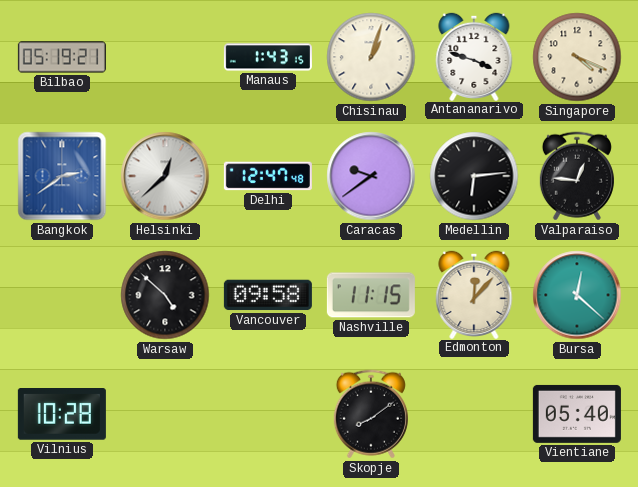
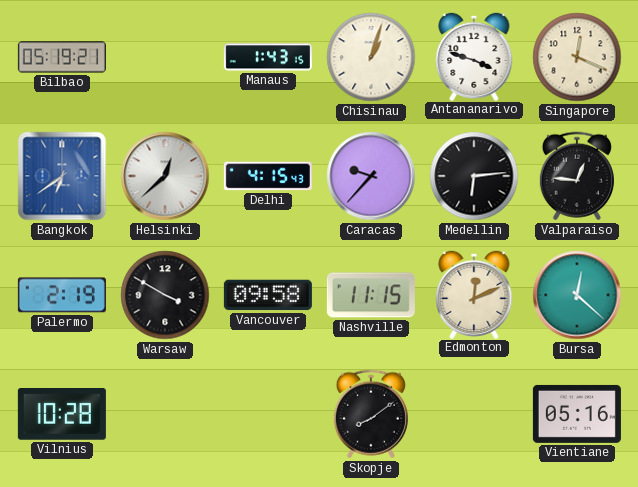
Singapore: 4:19 -> 12:19
Bangkok: 2:39 -> 6:39
Delhi: 12:47 -> 4:15
Caracas: 9:39 -> 9:37
Palermo: none -> 2:19
Warsaw: 4:52 -> 3:50
Edmonton: 12:07 -> 12:11
Vientiane: 05:40 -> 05:16
